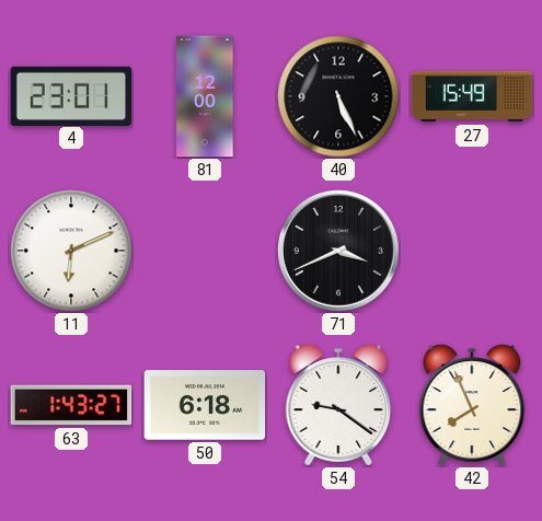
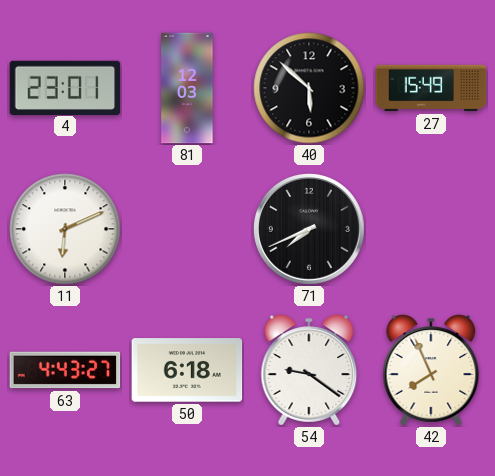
81: 12:00 -> 12:03
40: 5:26 -> 5:52
71: 3:41 -> 7:41
63: 1:43 -> 4:43
